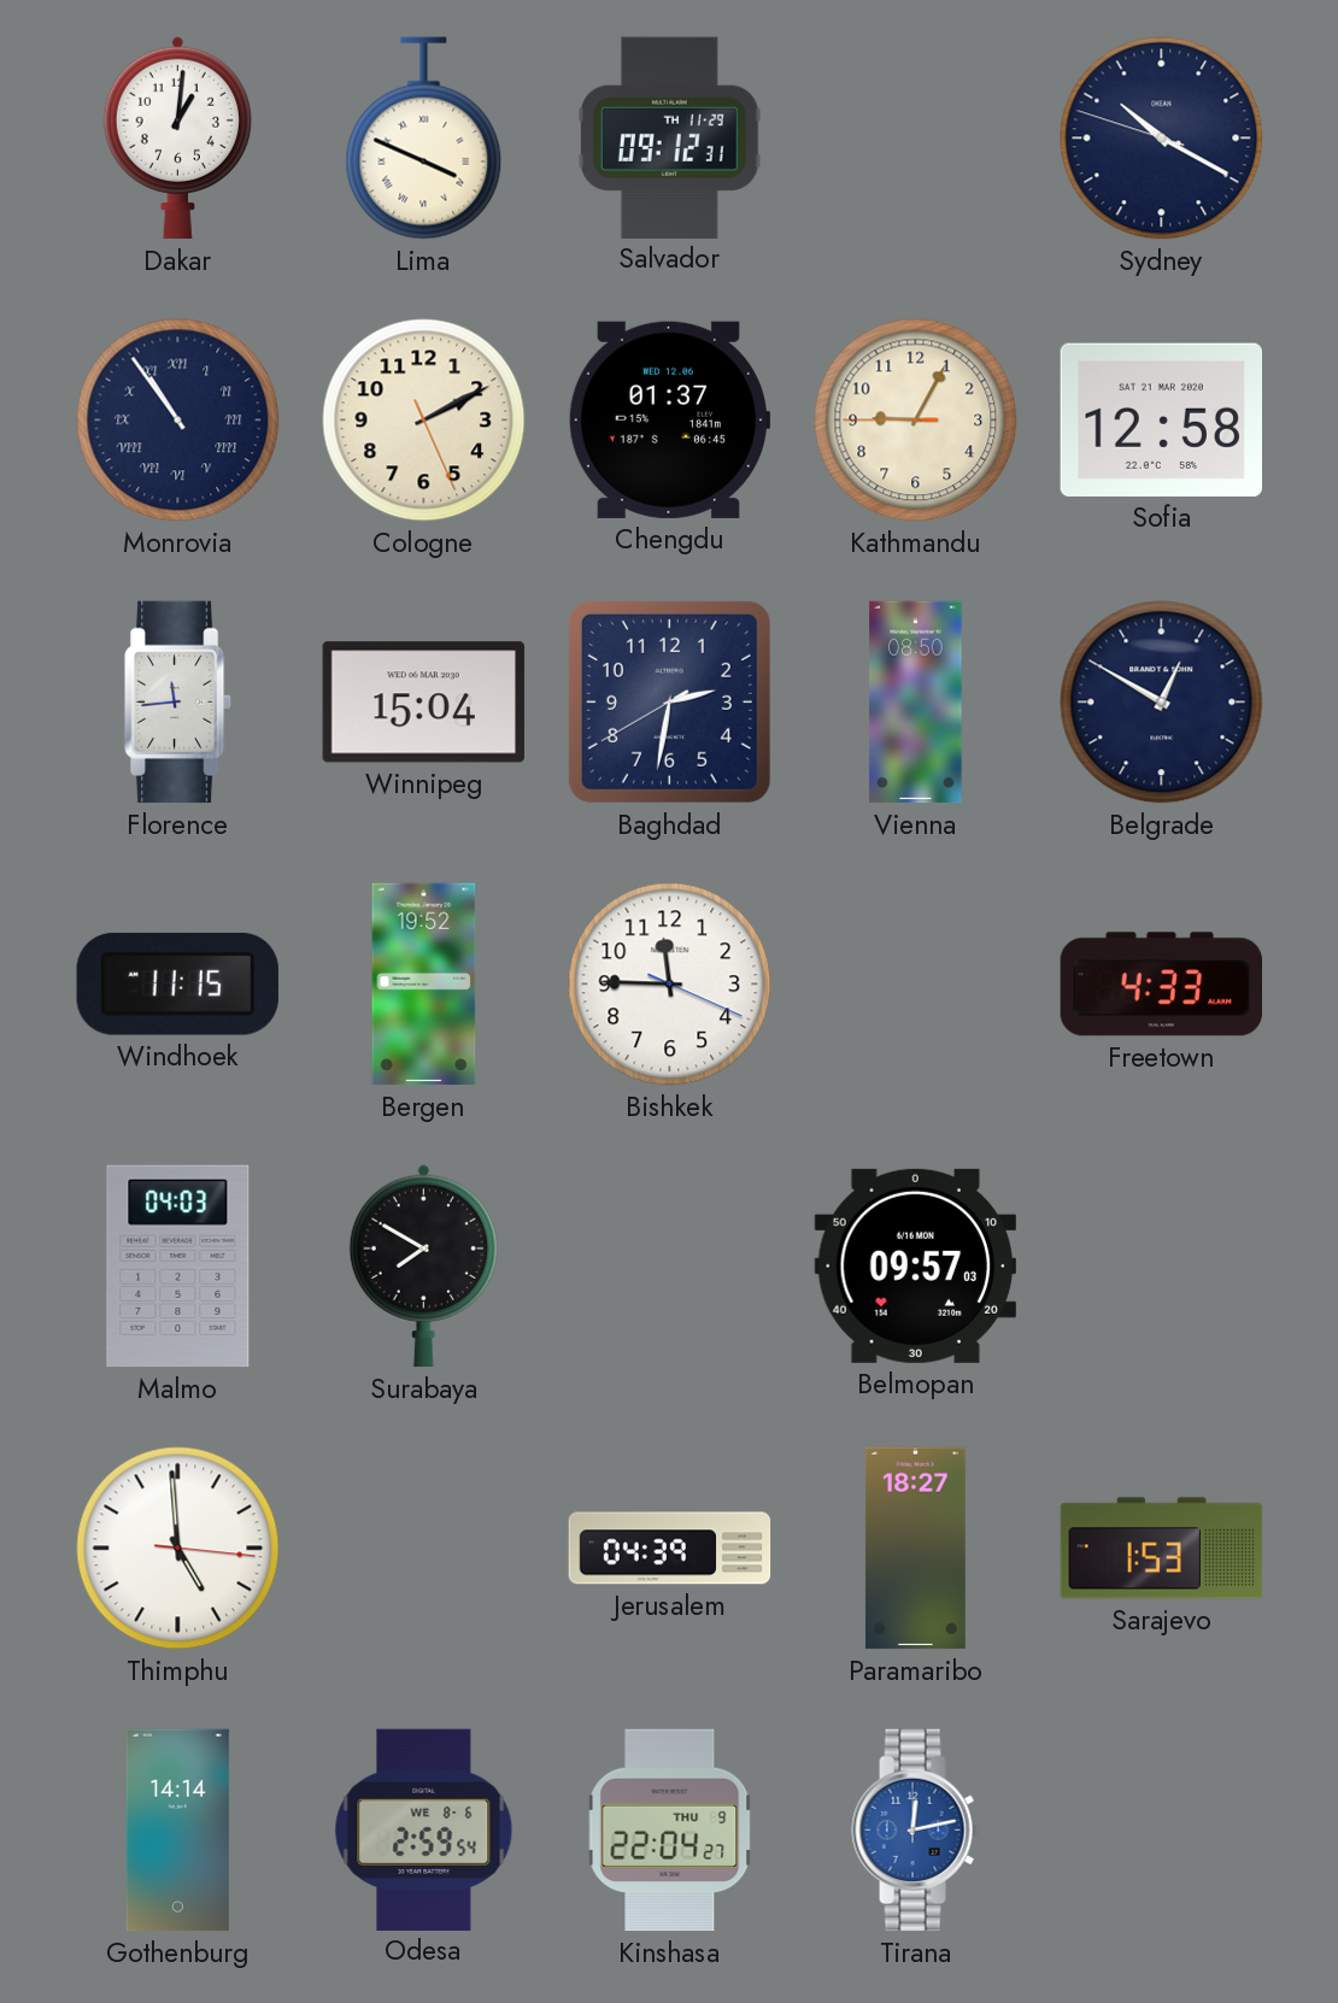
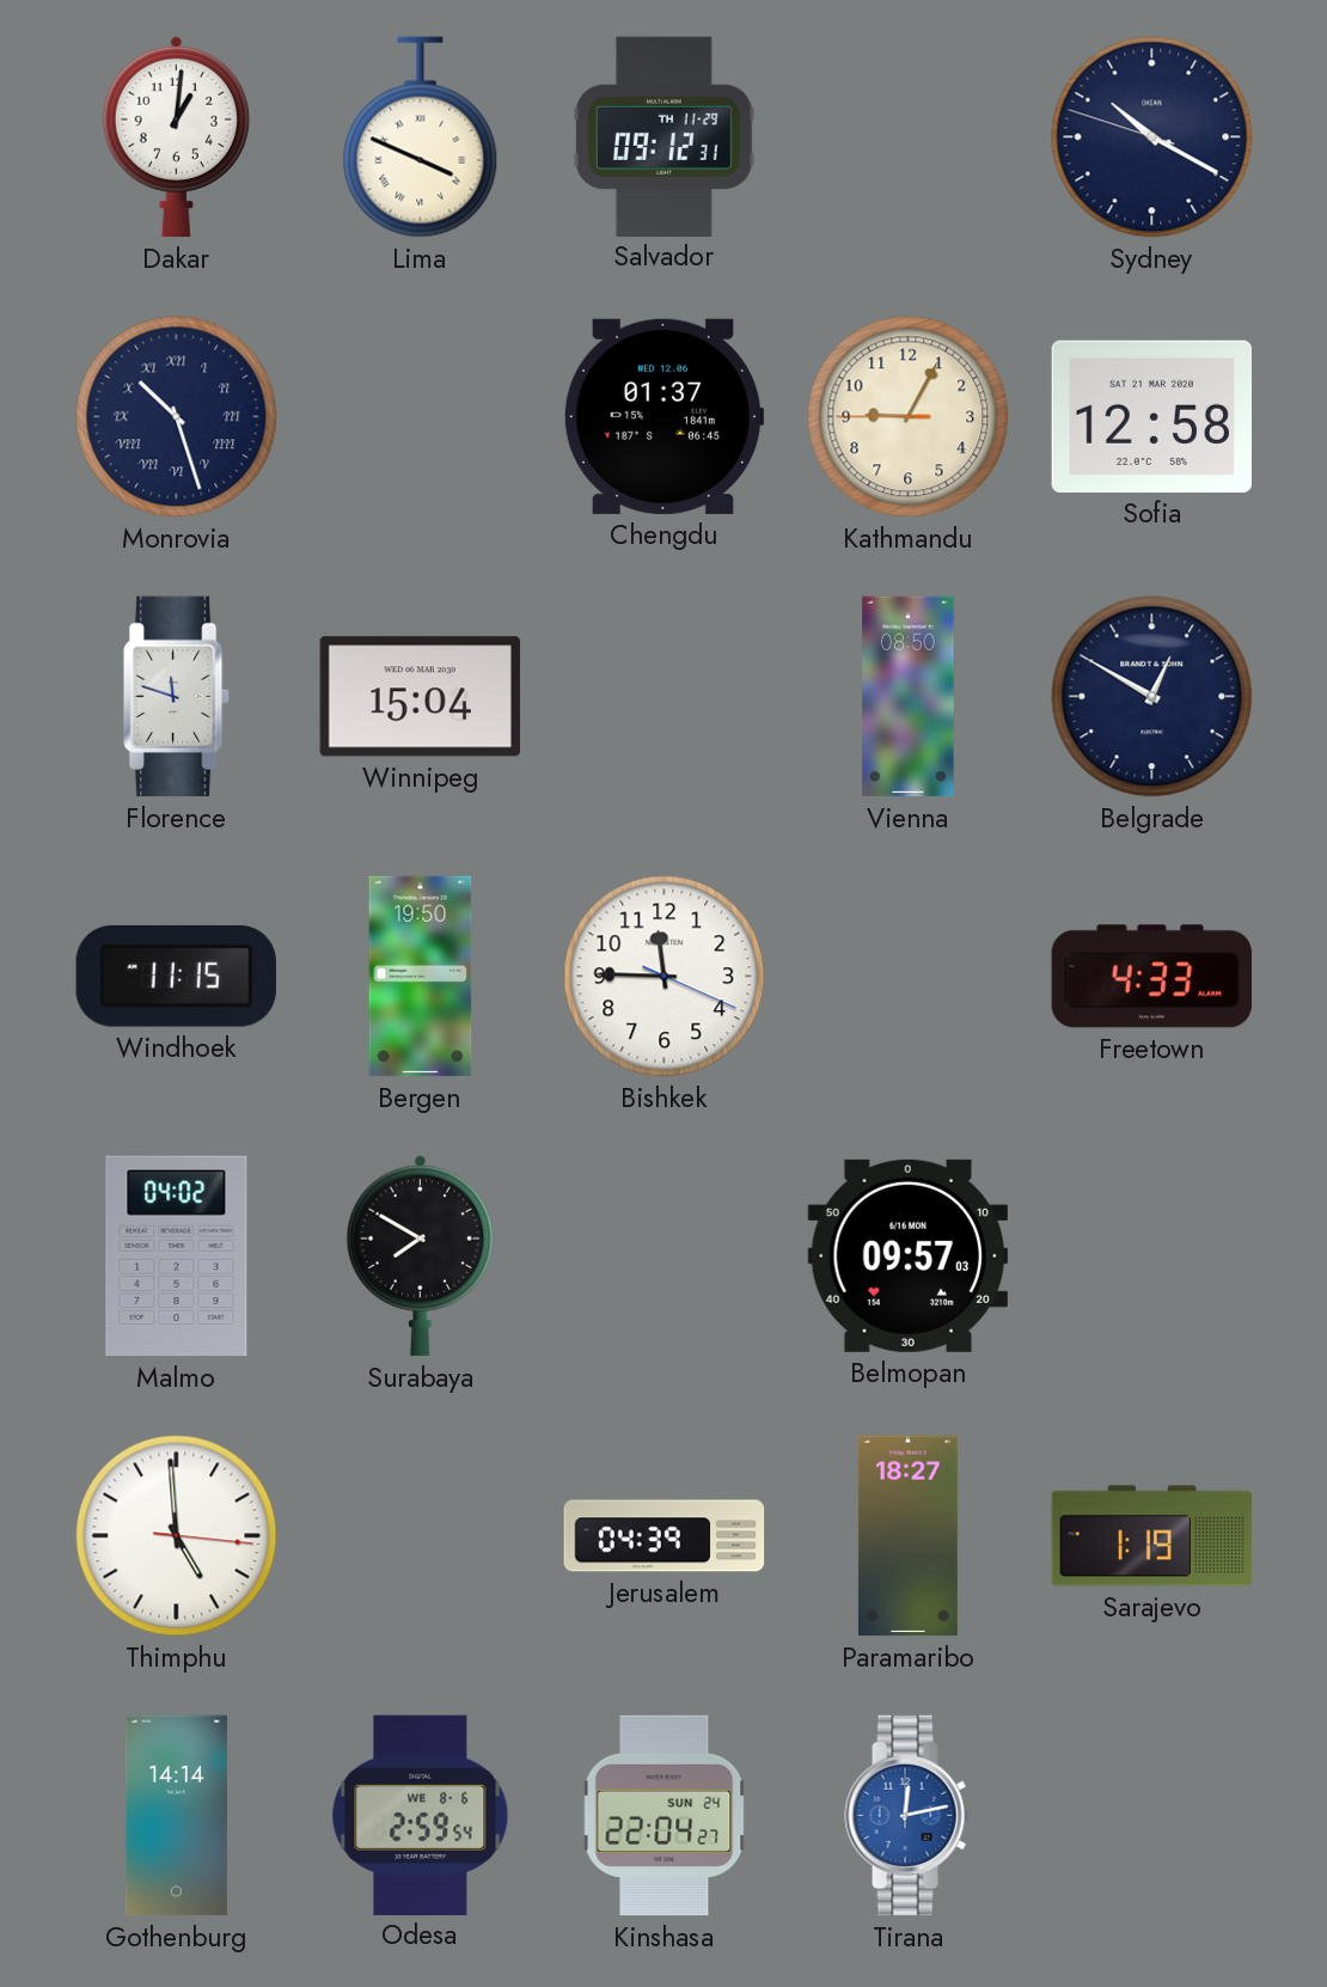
Monrovia: 10:54 -> 10:27
Cologne: 2:10 -> none
Florence: 11:44 -> 11:48
Baghdad: 2:31 -> none
Bergen: 19:52 -> 19:50
Malmo: 04:03 -> 04:02
Sarajevo: 1:53 -> 1:19
Kinshasa date: THU 9 -> SUN 24
